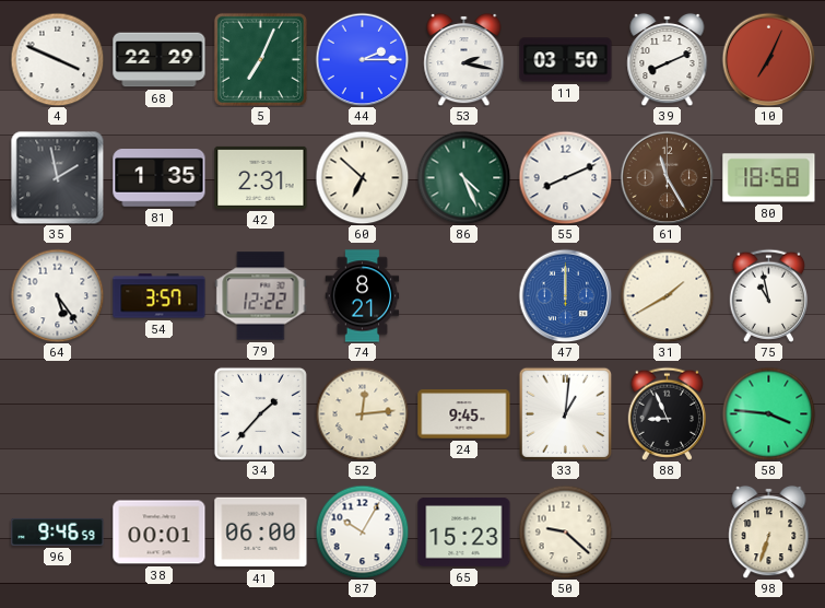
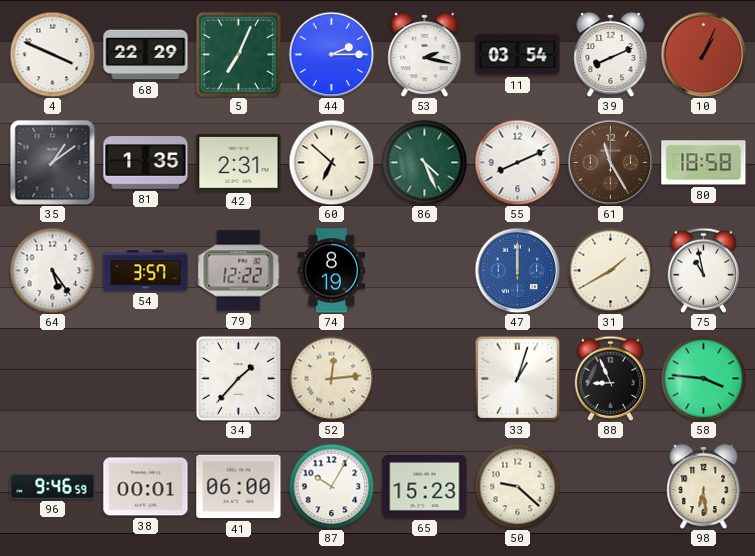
11: 03:50 -> 03:54
10: 7:04 -> 1:04
35: 1:58 -> 1:09
74: 8:21 -> 8:19
24: 9:45 -> none
33: 1:01 -> 1:03
98: 6:33 -> 6:29
